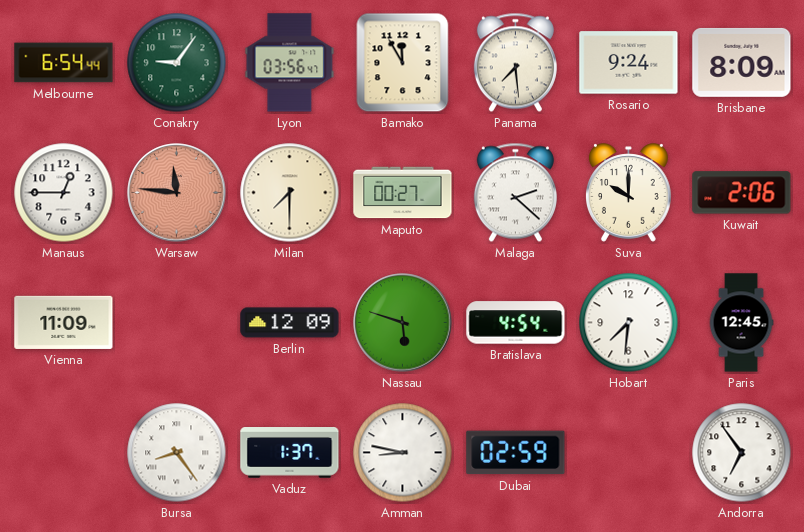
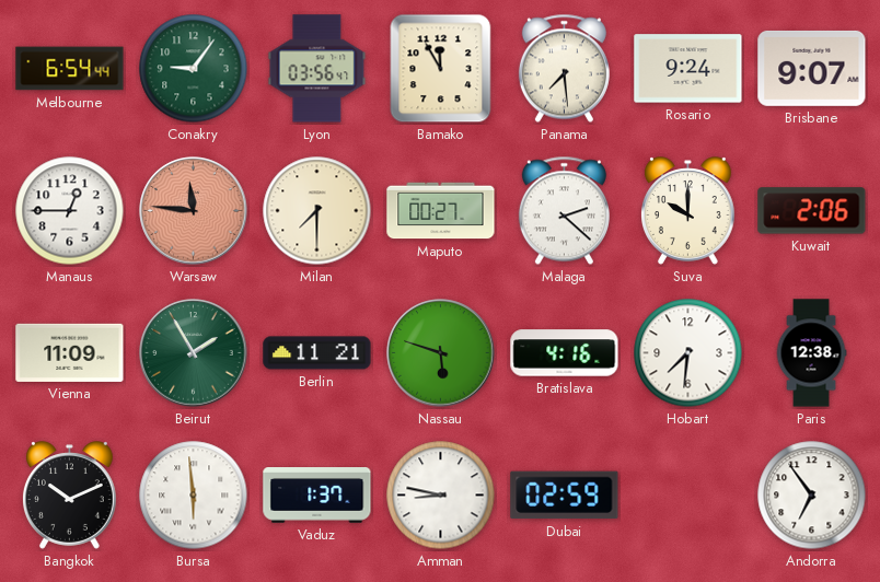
Brisbane: 8:09 -> 9:07
Beirut: none -> 1:55
Berlin: 12:09 -> 11:21
Bratislava: 4:54 -> 4:16
Paris: 12:45 -> 12:38
Bangkok: none -> 10:11
Bursa: 8:24 -> 5:59
